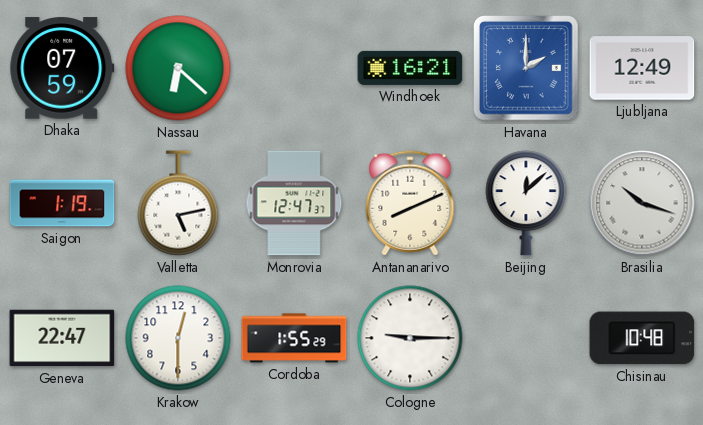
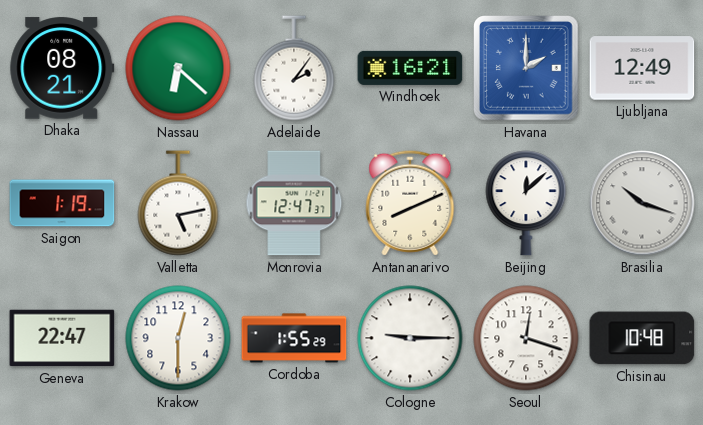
Dhaka: 07:59 -> 08:21
Adelaide: none -> 2:06
Seoul: none -> 12:18
